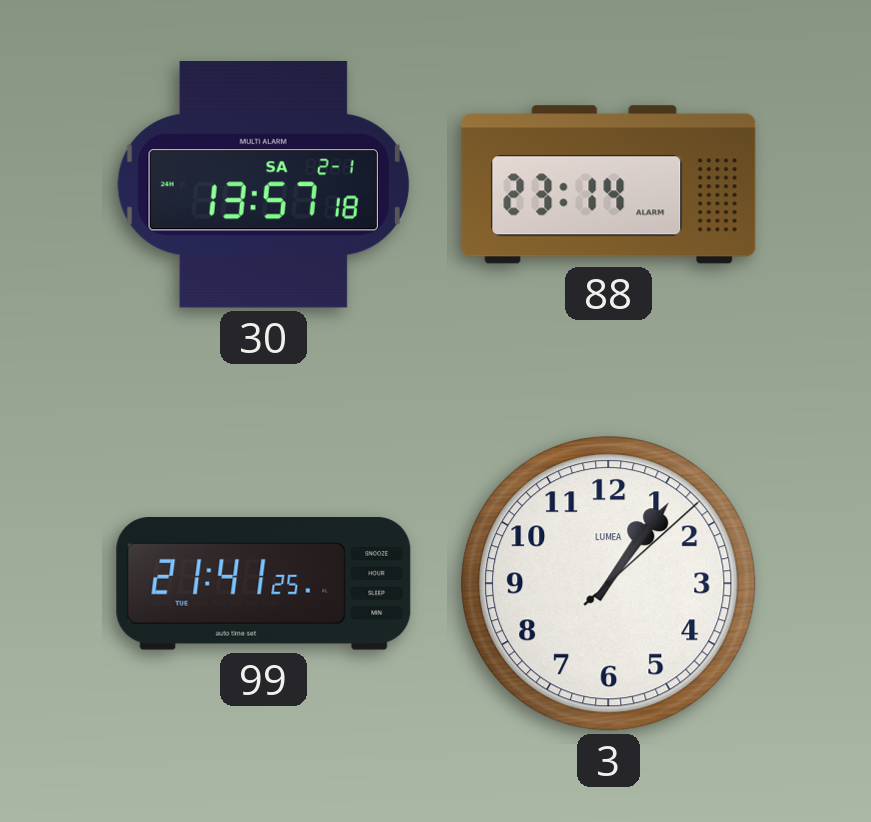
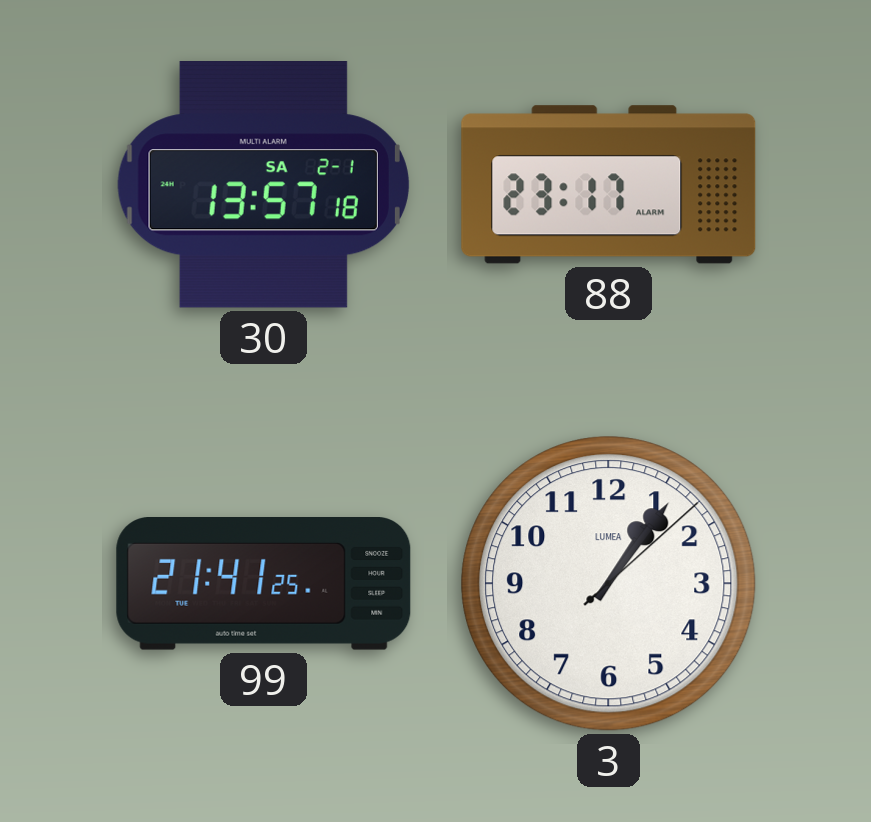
88: 23:14 -> 23:17
